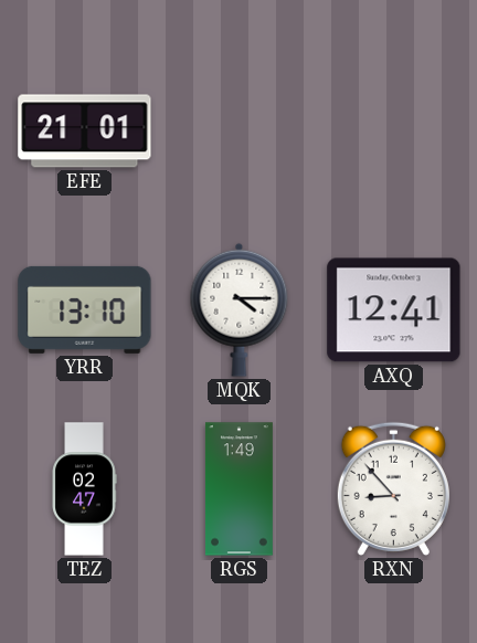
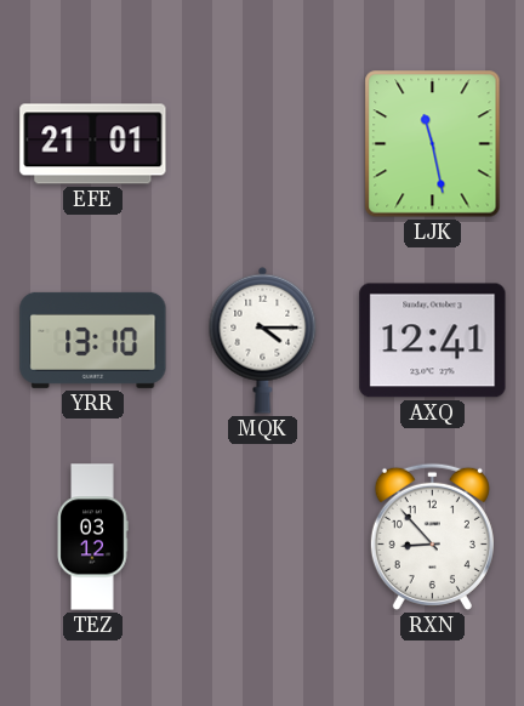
LJK: none -> 11:28
TEZ: 02:47 -> 03:12
RGS: 1:49 -> none
